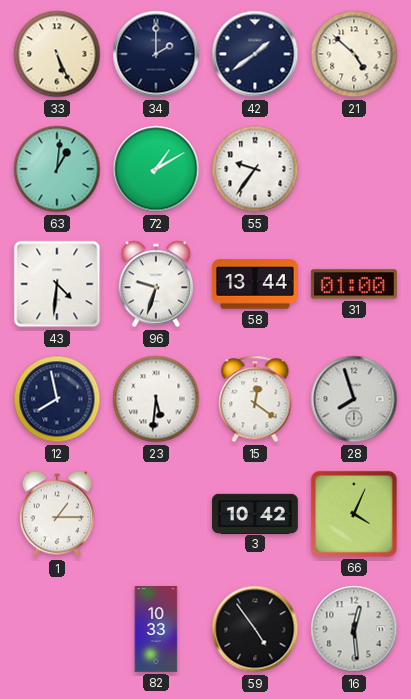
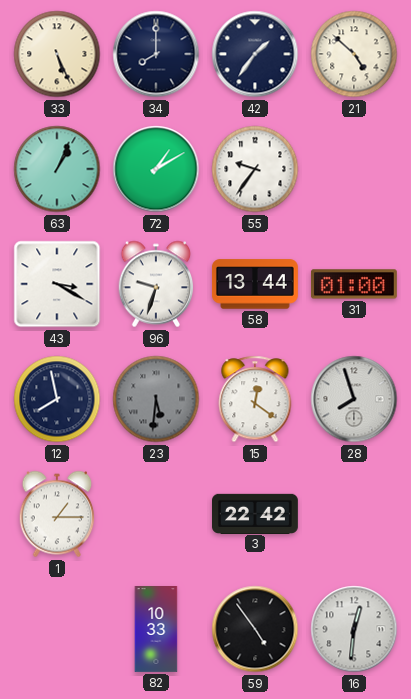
34: 2:00 -> 8:00
42: 1:39 -> 1:36
63: 1:01 -> 1:04
43: 4:31 -> 3:20
23 dial: white -> grey
3: 10:42 -> 22:42
66: 4:04 -> none
16: 12:29 -> 12:31
